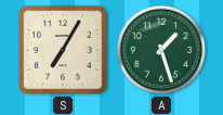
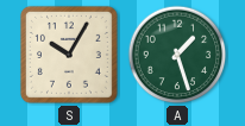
S: 7:05 -> 10:05
